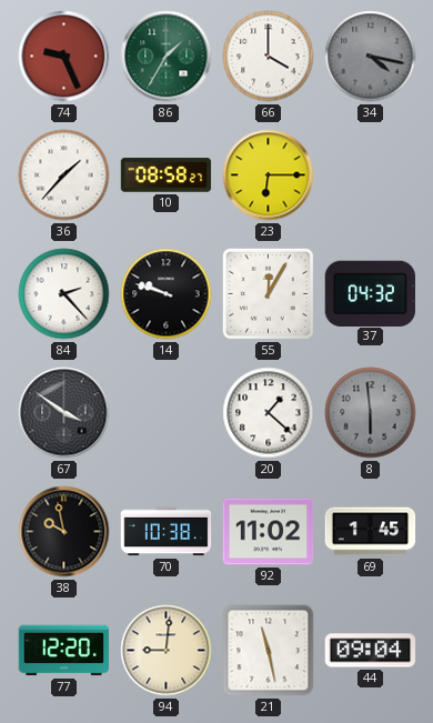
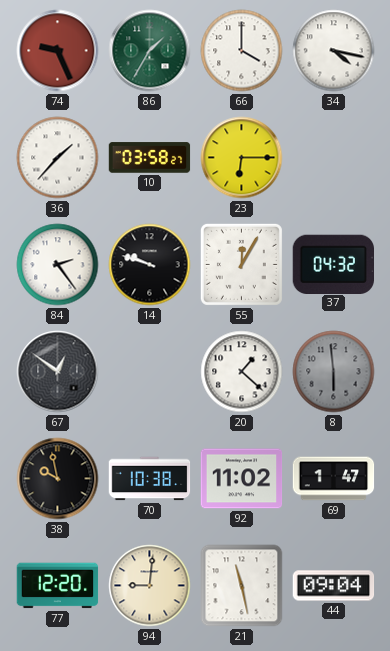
34 dial: grey -> white
10: 08:58 -> 03:58
84: 2:23 -> 2:24
67: 3:51 -> 12:51
69: 1:45 -> 1:47
